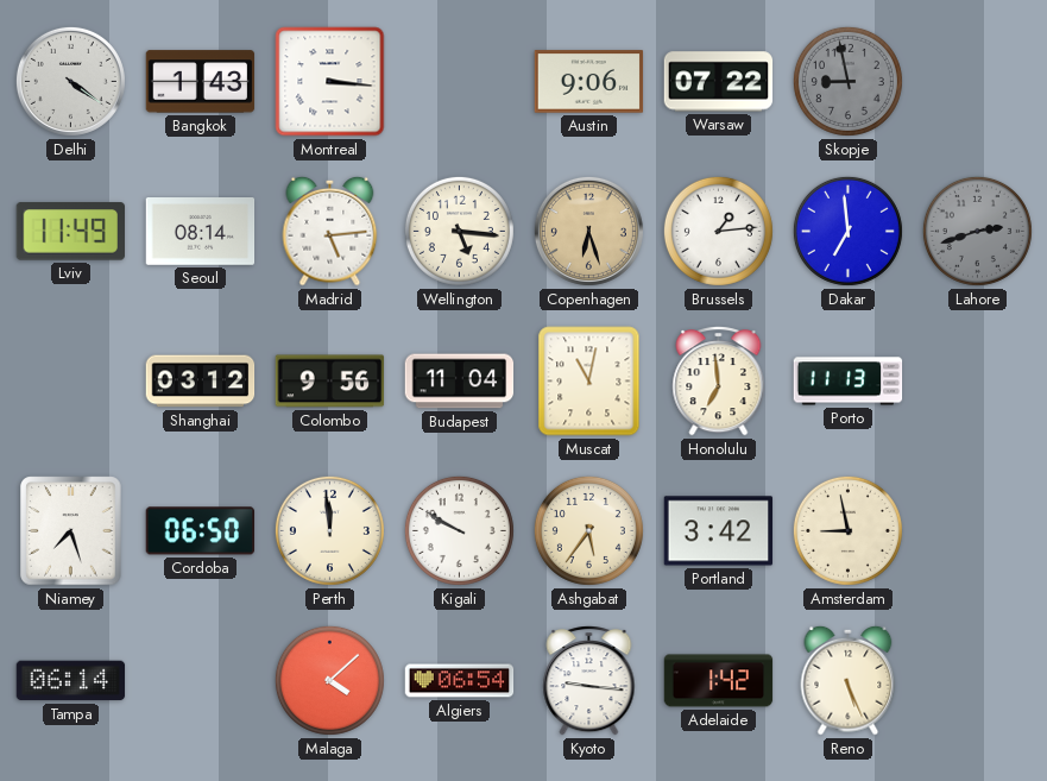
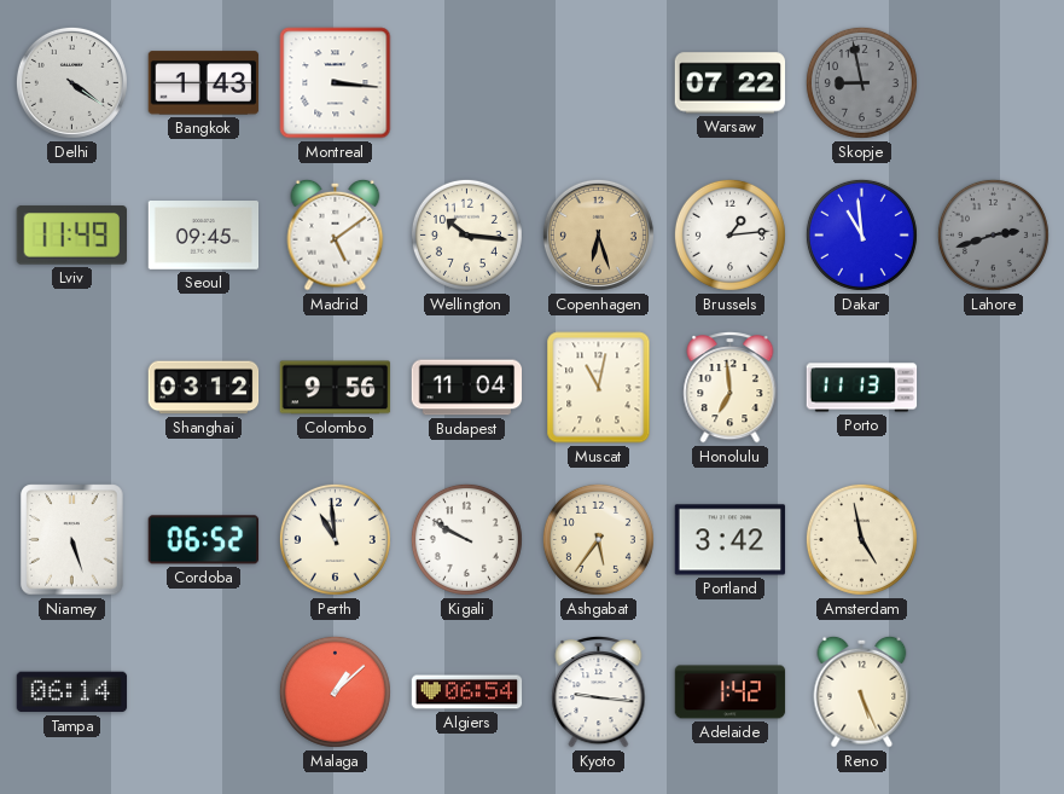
Austin: 9:06 -> none
Seoul: 08:14 -> 09:45
Madrid: 5:14 -> 5:09
Wellington: 5:16 -> 10:16
Dakar: 6:59 -> 10:59
Niamey: 7:27 -> 5:27
Cordoba: 06:50 -> 06:52
Perth: 11:59 -> 10:59
Amsterdam: 8:58 -> 4:58
Malaga: 4:08 -> 1:08
